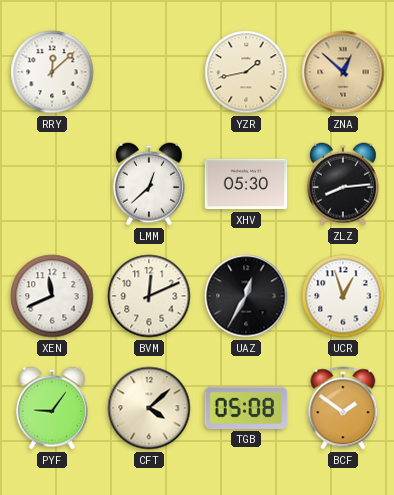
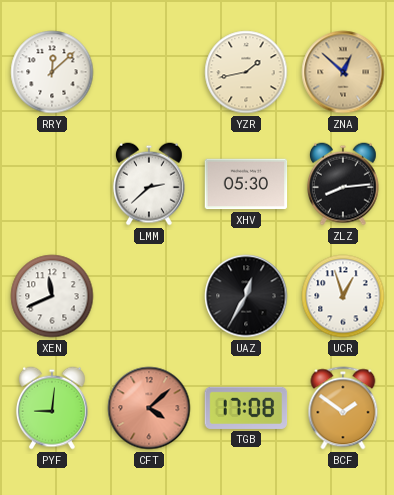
LMM: 12:38 -> 2:38
BVM: 12:11 -> none
PYF: 9:06 -> 9:01
CFT dial: cream -> salmon
TGB: 05:08 -> 17:08
